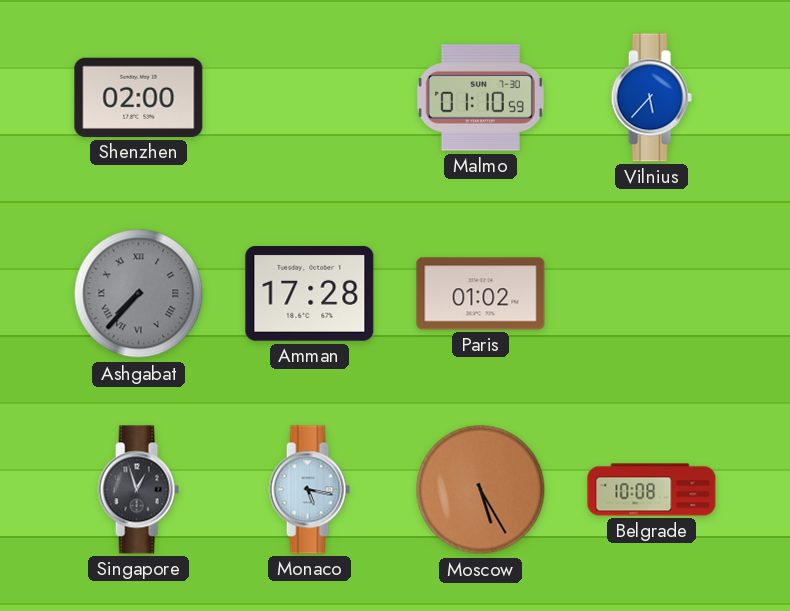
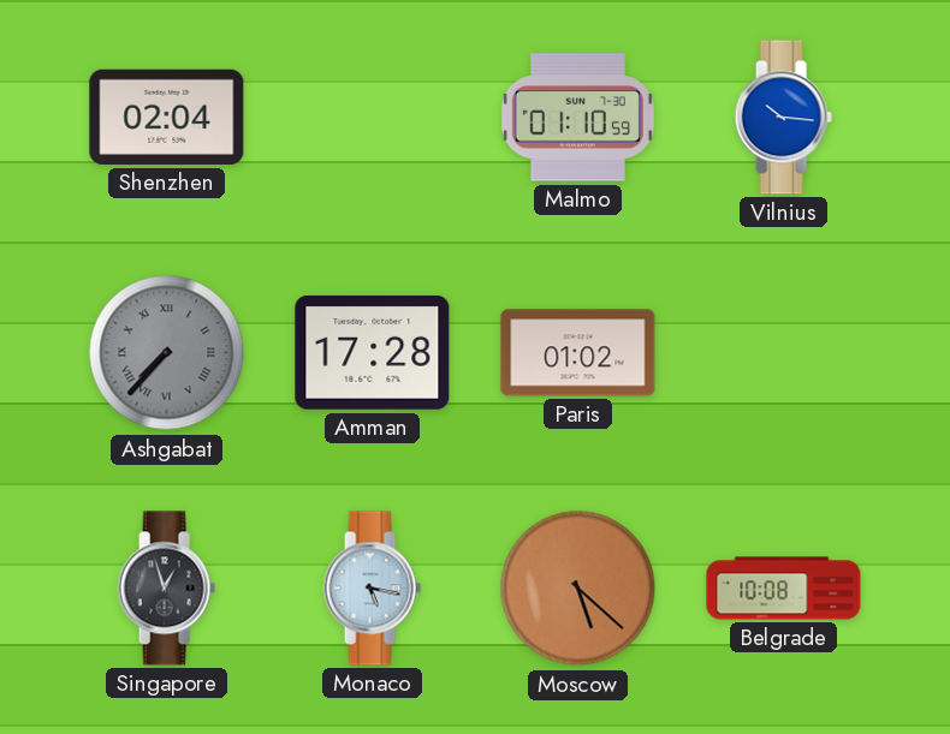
Shenzhen: 02:00 -> 02:04
Vilnius: 5:37 -> 10:16
Moscow: 5:25 -> 5:22
